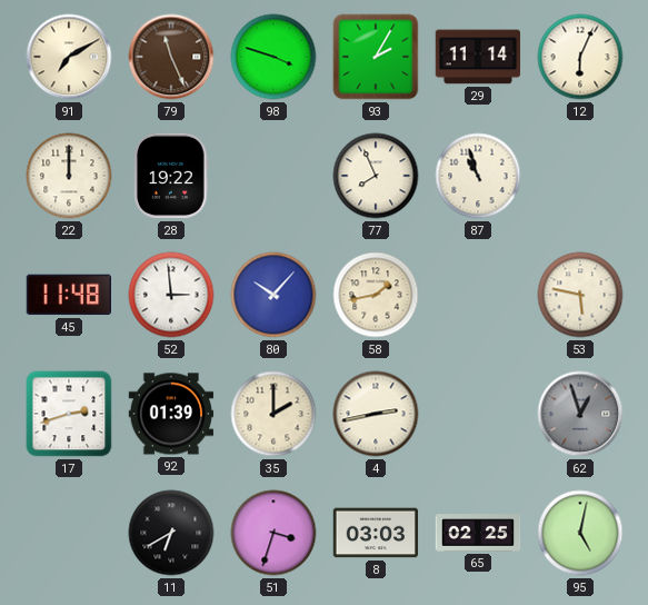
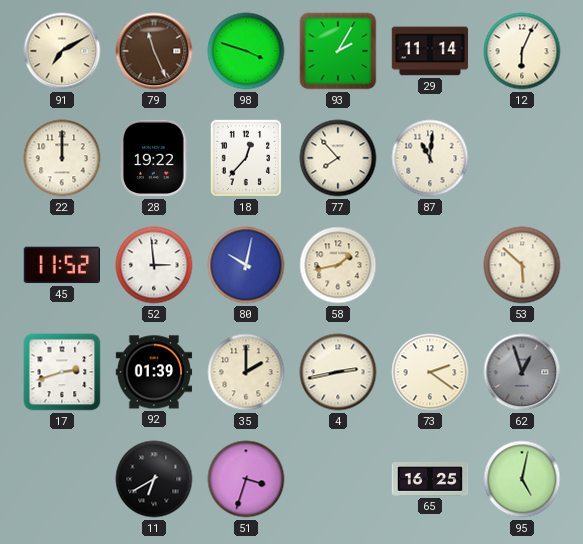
18: none -> 12:37
77: 7:56 -> 7:53
87: 10:57 -> 11:01
45: 11:48 -> 11:52
80: 10:07 -> 10:02
53: 5:47 -> 5:52
73: none -> 2:21
8: 03:03 -> none
65: 02:25 -> 16:25
